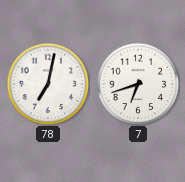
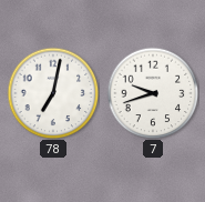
7: 6:42 -> 9:42
